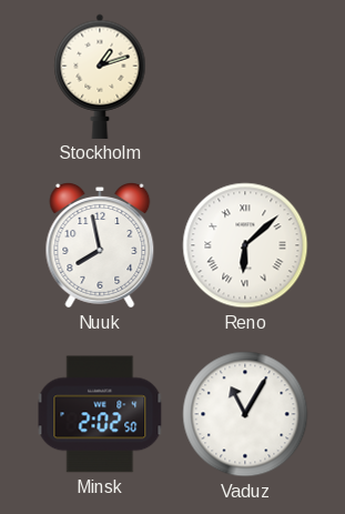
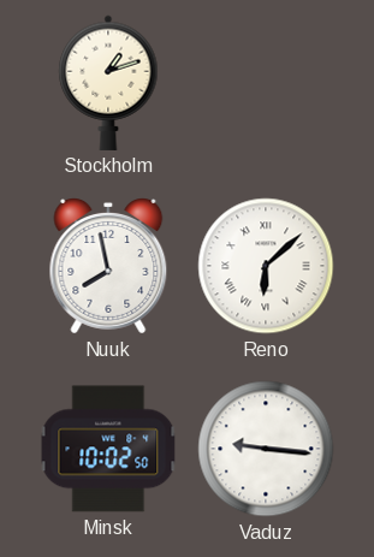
Minsk: 2:02 -> 10:02
Vaduz: 11:05 -> 9:16
